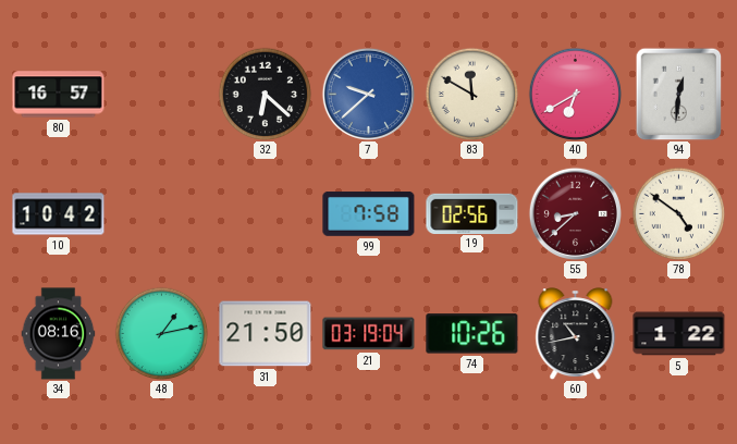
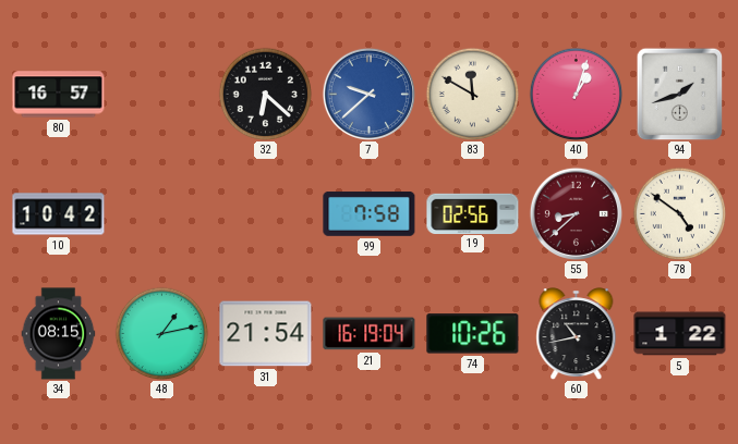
40: 6:40 -> 1:03
94: 12:31 -> 1:42
34: 08:16 -> 08:15
31: 21:50 -> 21:54
21: 03:19 -> 16:19
